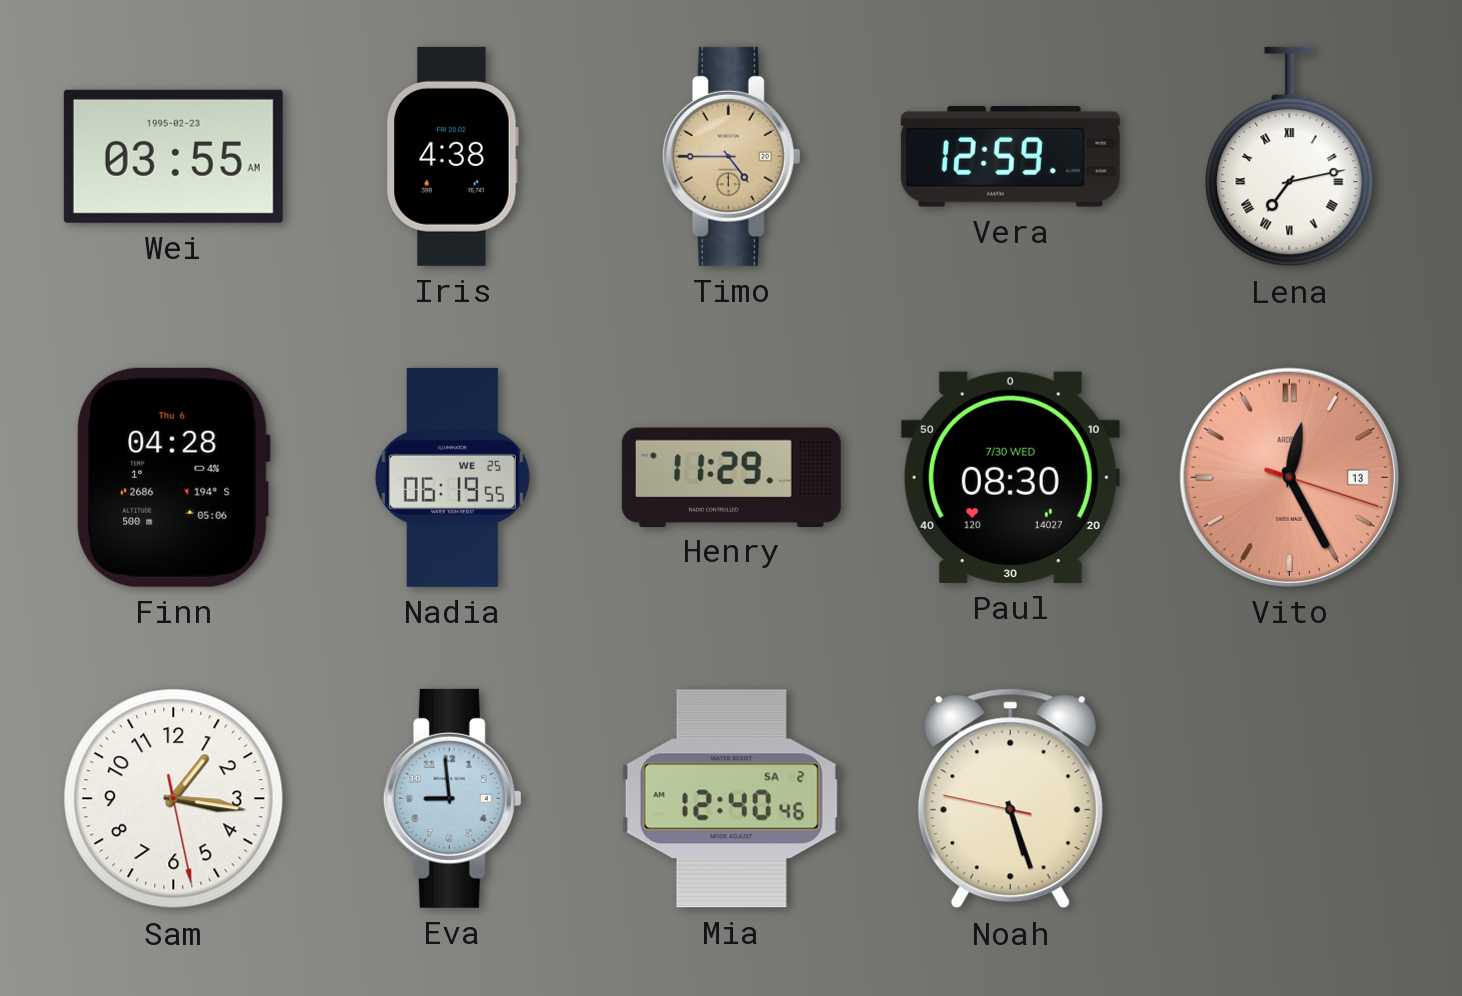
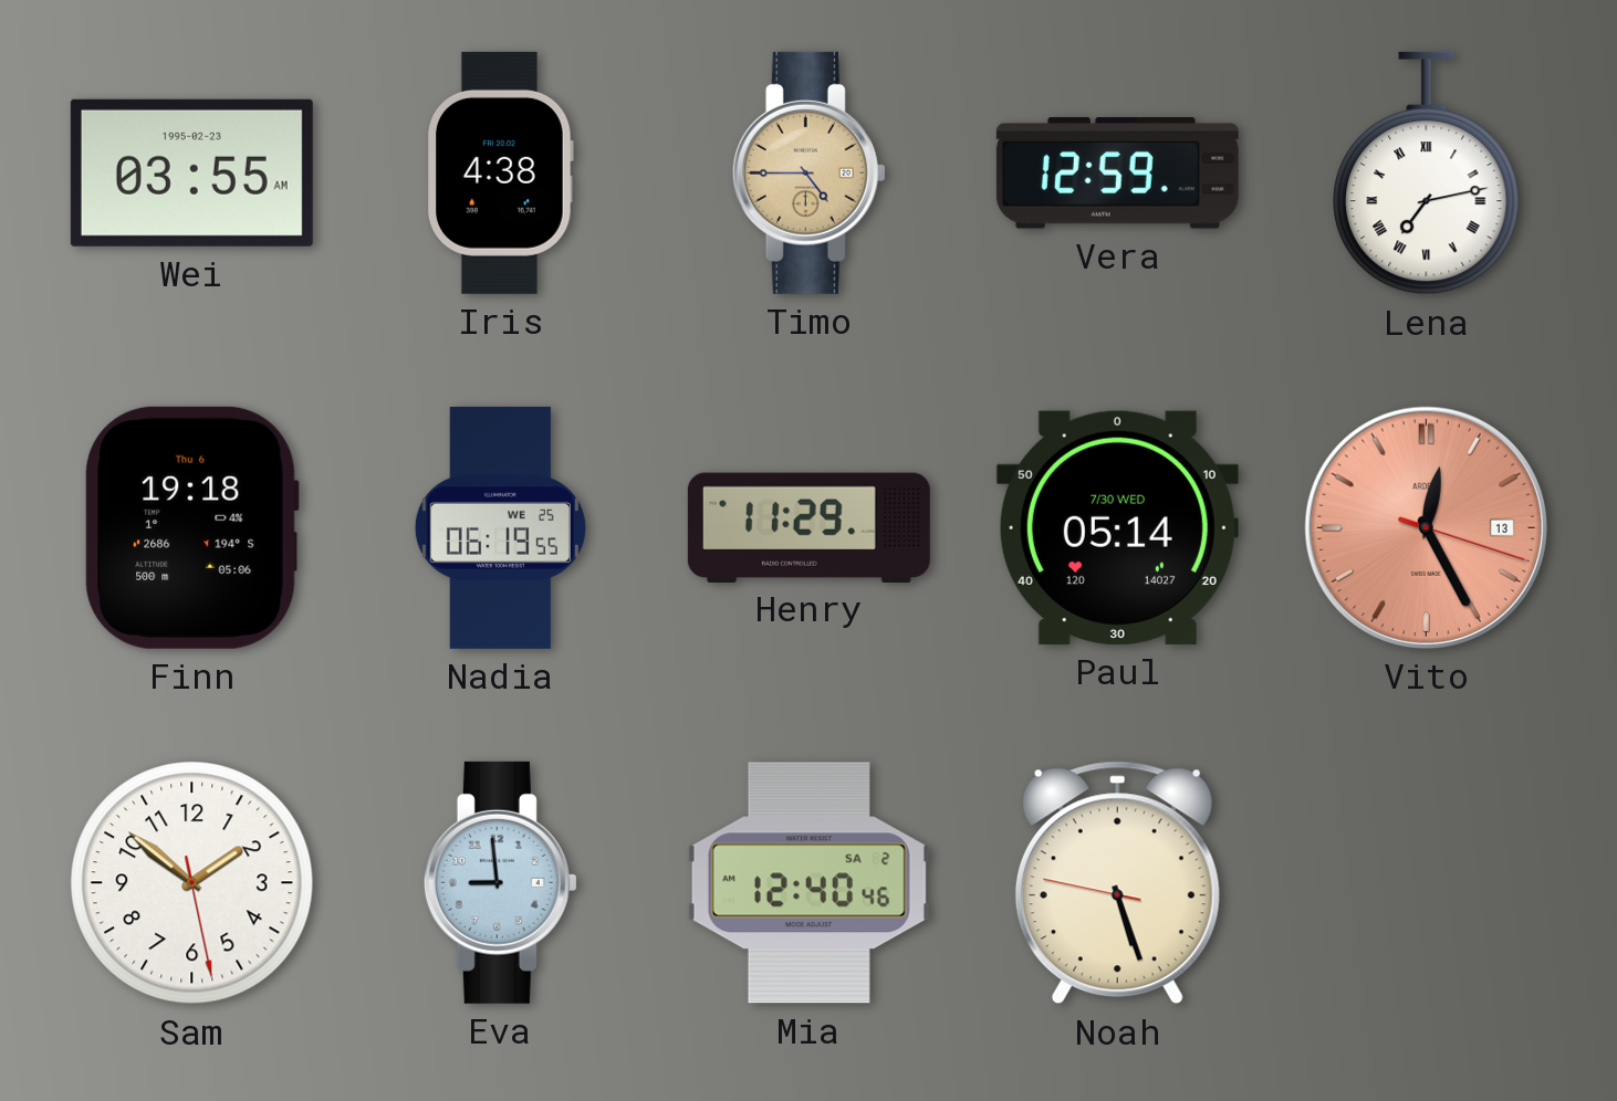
Finn: 04:28 -> 19:18
Paul: 08:30 -> 05:14
Sam: 1:16 -> 1:51
